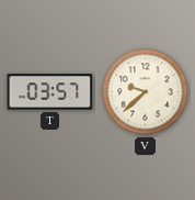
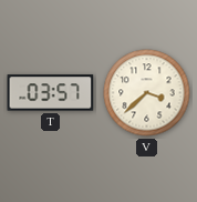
V: 9:38 -> 3:38
